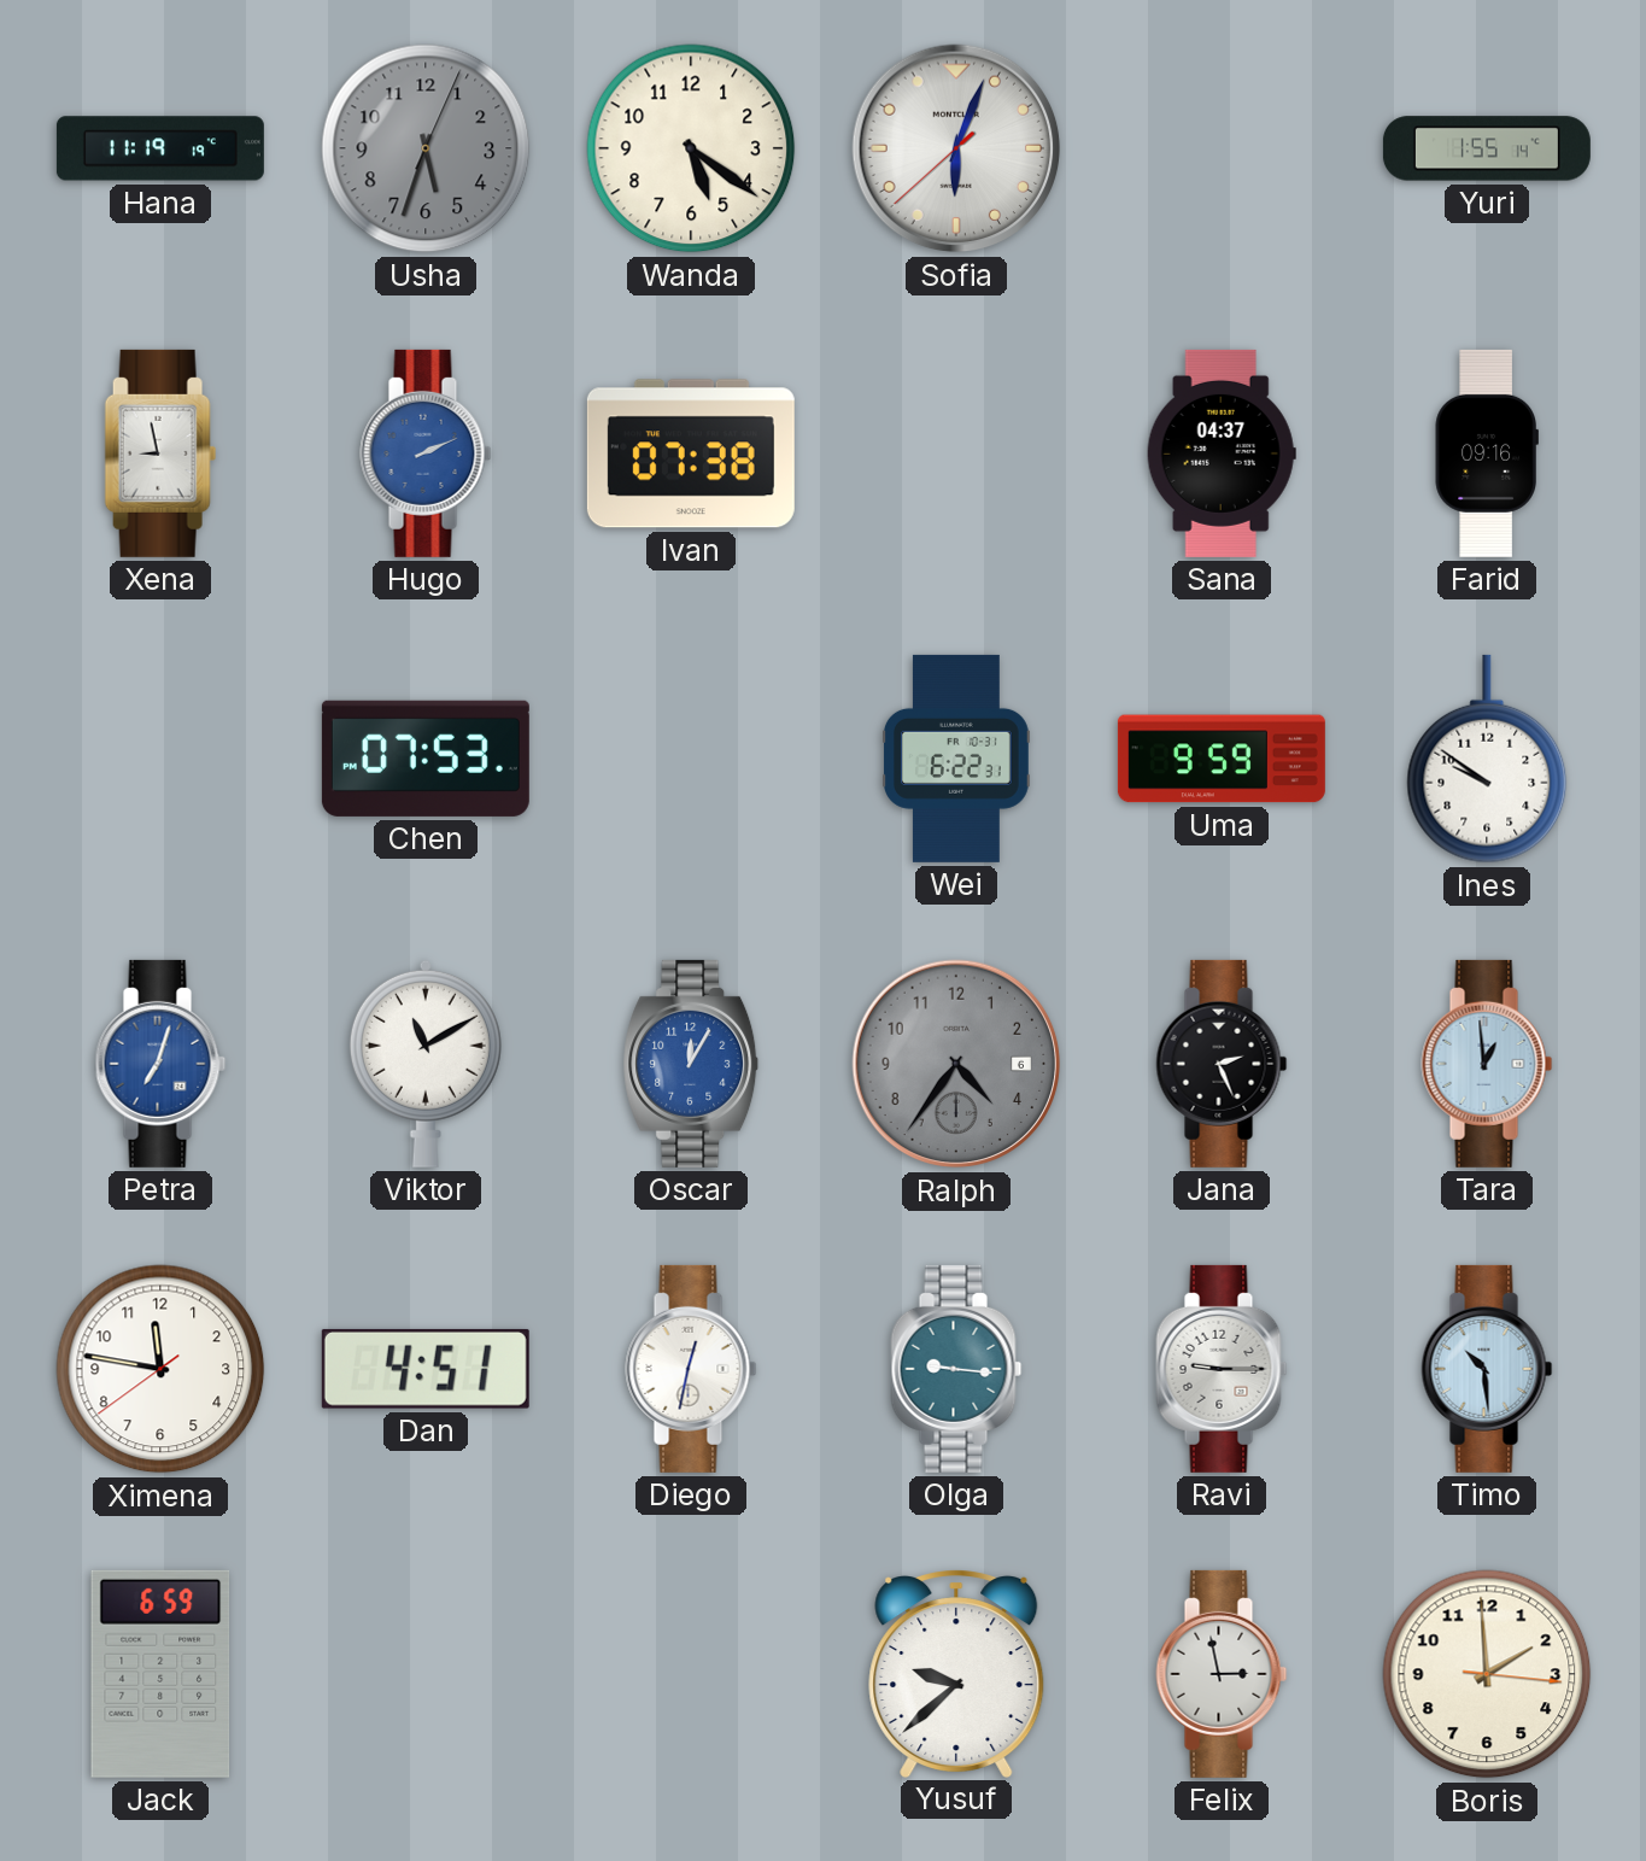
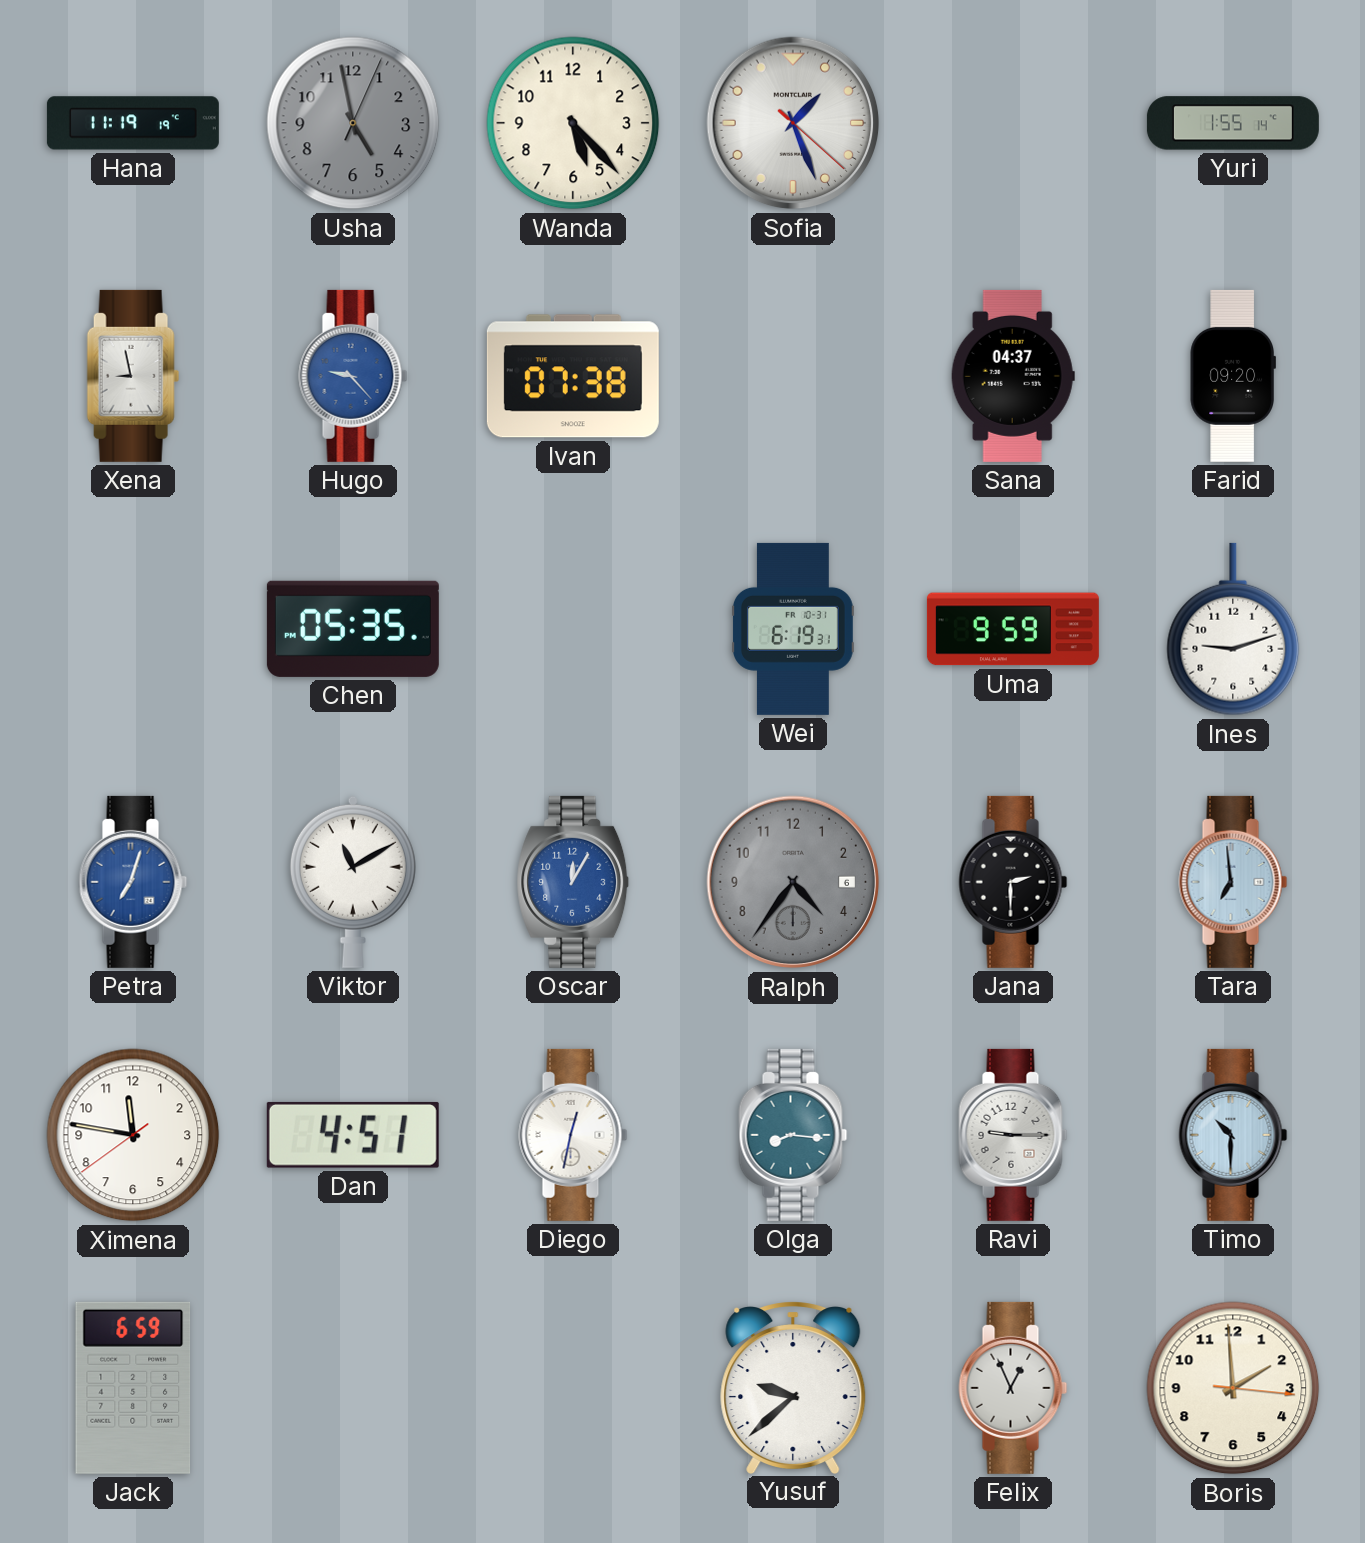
Usha: 5:33 -> 4:58
Wanda: 5:21 -> 5:23
Sofia: 6:03 -> 1:26
Hugo: 2:11 -> 9:23
Farid: 09:16 -> 09:20
Chen: 07:53 -> 05:35
Wei: 6:22 -> 6:19
Ines: 9:51 -> 9:12
Jana: 2:26 -> 2:30
Tara: 12:59 -> 6:59
Olga: 9:16 -> 8:16
Timo: 10:29 -> 10:30
Felix: 2:58 -> 12:56
